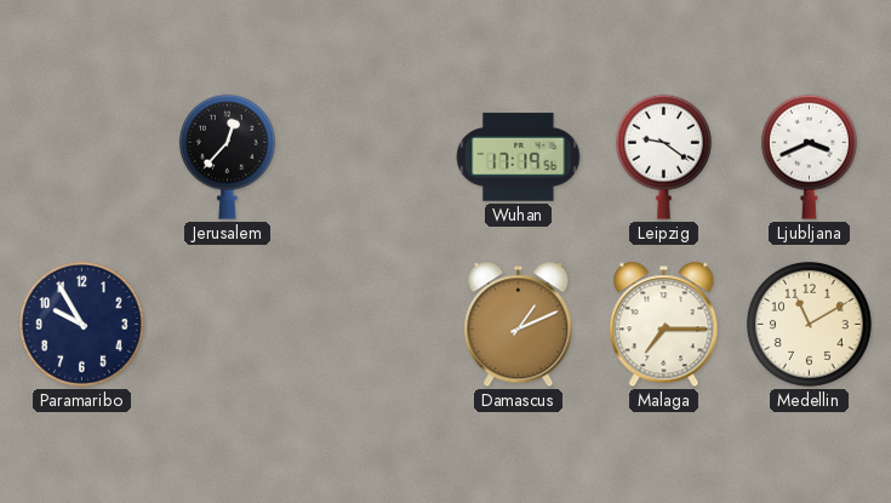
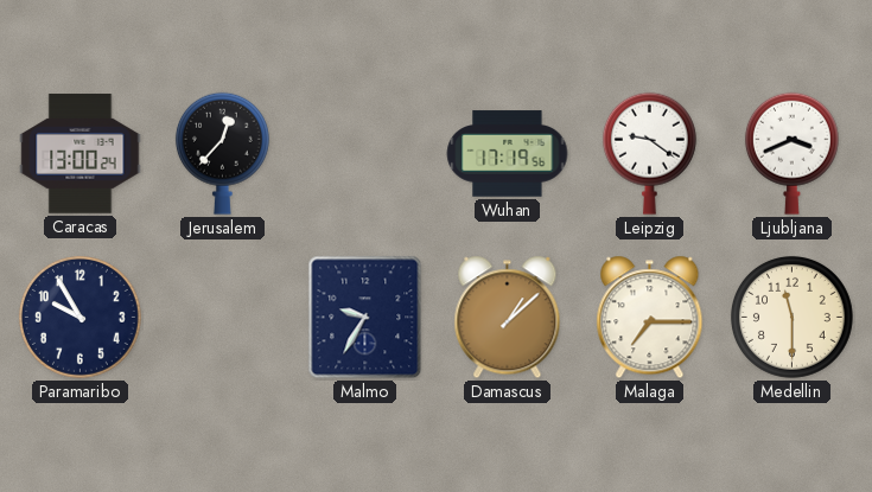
Caracas: none -> 13:00
Malmo: none -> 9:35
Damascus: 1:11 -> 1:08
Medellin: 11:10 -> 11:30
